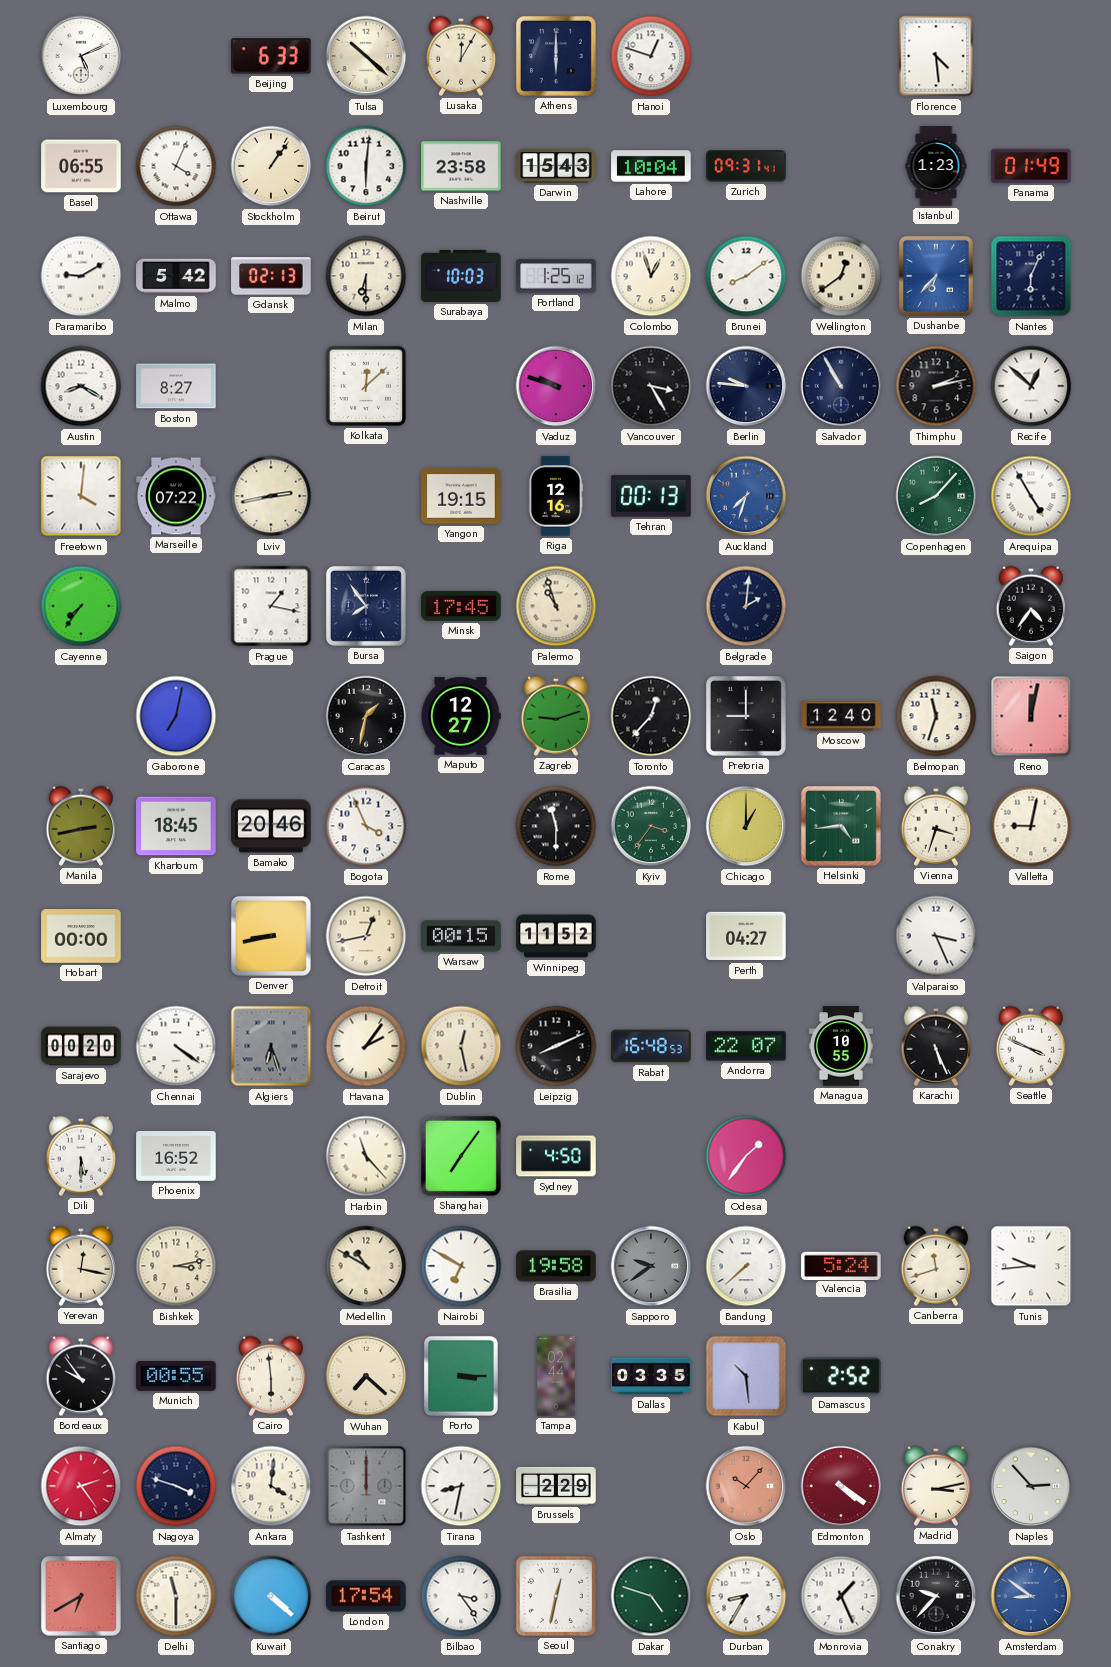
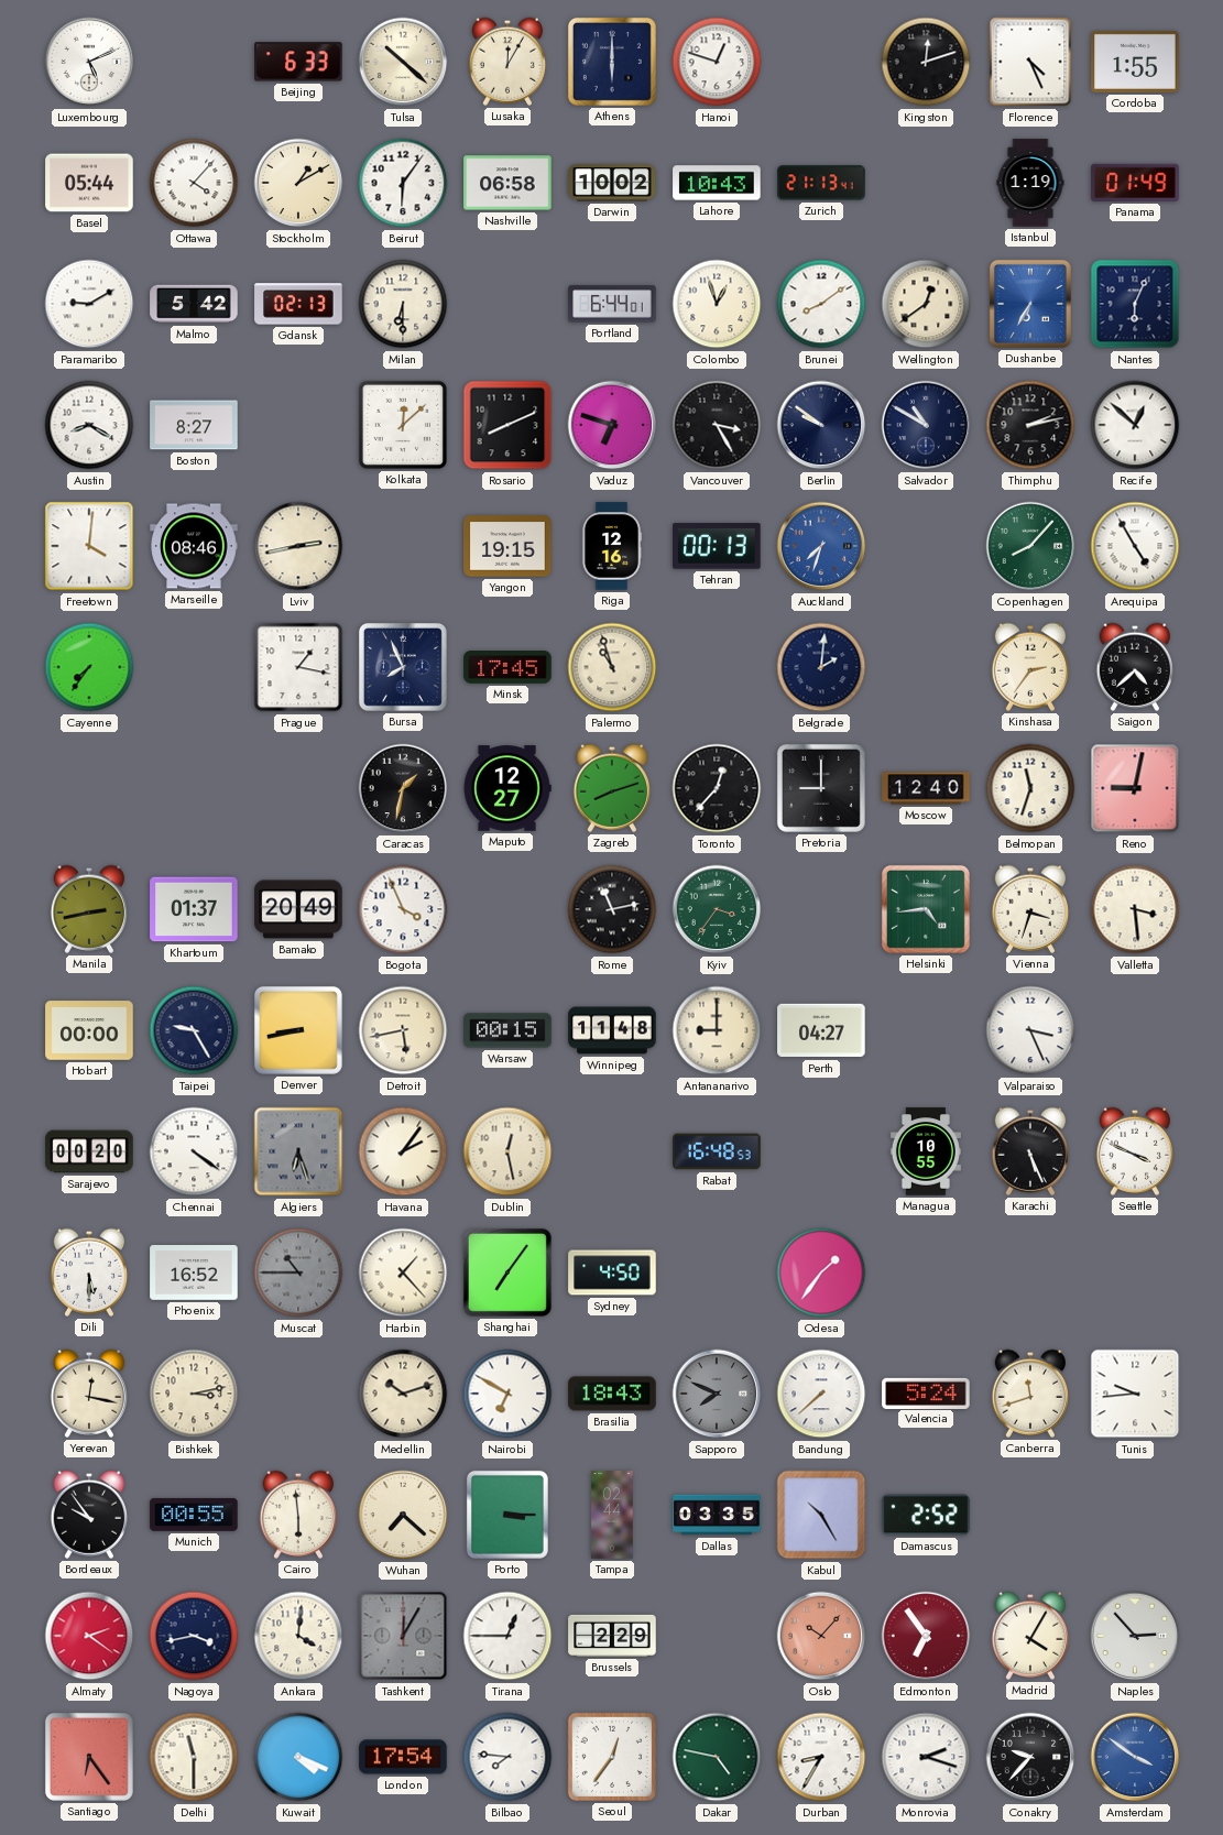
Kingston: none -> 12:12
Florence: 4:29 -> 4:26
Cordoba: none -> 1:55
Basel: 06:55 -> 05:44
Ottawa: 4:04 -> 4:07
Stockholm: 1:06 -> 1:10
Beirut: 6:01 -> 6:06
Nashville: 23:58 -> 06:58
Darwin: 15:43 -> 10:02
Lahore: 10:04 -> 10:43
Zurich: 09:31 -> 21:13
Istanbul: 1:23 -> 1:19
Surabaya: 10:03 -> none
Portland: 1:25 -> 6:44
Dushanbe: 6:37 -> 6:35
Rosario: none -> 8:11
Vaduz: 9:48 -> 6:48
Berlin: 9:46 -> 9:51
Salvador: 10:55 -> 10:50
Marseille: 07:22 -> 08:46
Bursa: 7:54 -> 7:56
Kinshasa: none -> 2:36
Saigon: 4:36 -> 4:38
Gaborone: 7:02 -> none
Zagreb: 9:12 -> 8:12
Reno: 12:02 -> 9:02
Khartoum: 18:45 -> 01:37
Bamako: 20:46 -> 20:49
Rome: 11:30 -> 11:13
Chicago: 1:00 -> none
Valletta: 9:02 -> 3:29
Taipei: none -> 9:25
Detroit: 12:43 -> 5:43
Winnipeg: 11:52 -> 11:48
Antananarivo: none -> 9:00
Leipzig: 8:11 -> none
Andorra: 22:07 -> none
Muscat: none -> 10:45
Harbin: 11:23 -> 1:23
Medellin: 10:50 -> 10:12
Brasilia: 19:58 -> 18:43
Sapporo: 9:39 -> 7:49
Kabul: 10:29 -> 10:25
Almaty: 2:24 -> 2:21
Nagoya: 3:48 -> 3:43
Tashkent: 12:00 -> 12:05
Tirana: 8:32 -> 12:45
Edmonton: 4:21 -> 6:54
Madrid: 3:13 -> 4:05
Santiago: 6:40 -> 6:24
Kuwait: 4:22 -> 4:19
Bilbao: 3:24 -> 7:46
Seoul: 12:32 -> 12:36
Dakar: 4:48 -> 4:47
Monrovia: 1:26 -> 2:18
Amsterdam: 8:51 -> 3:51
